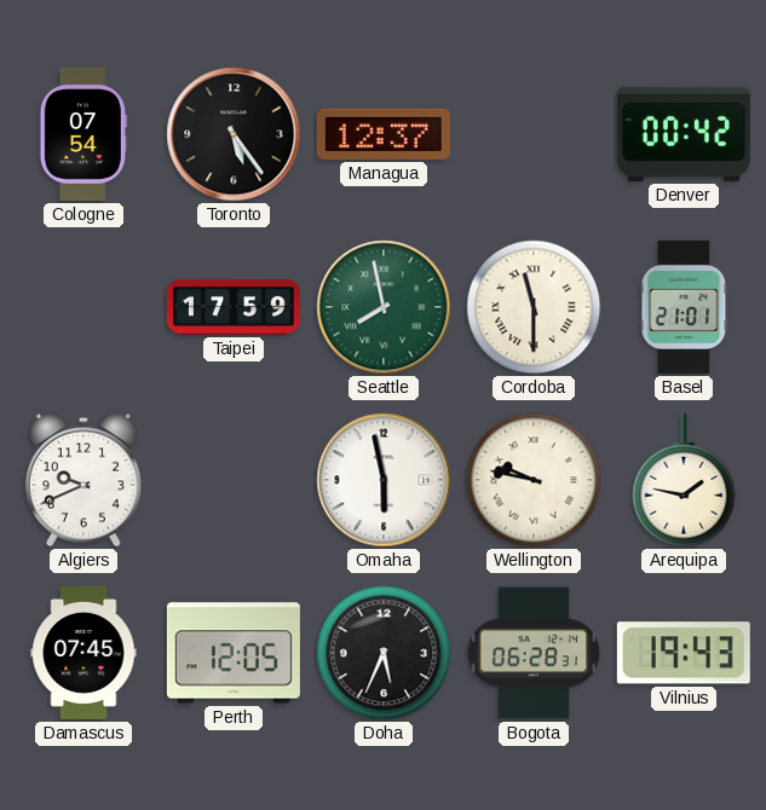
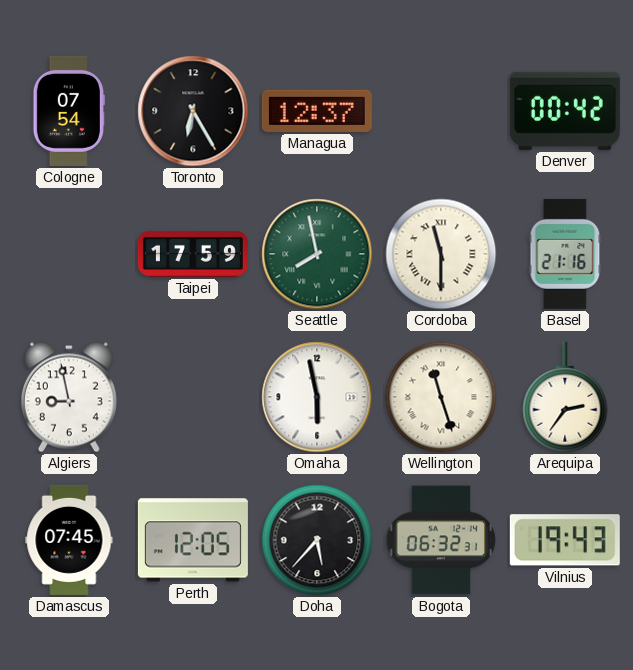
Toronto: 5:24 -> 6:25
Basel: 21:01 -> 21:16
Algiers: 9:41 -> 8:58
Wellington: 9:47 -> 11:27
Arequipa: 1:47 -> 2:36
Doha: 5:34 -> 5:37
Bogota: 06:28 -> 06:32
